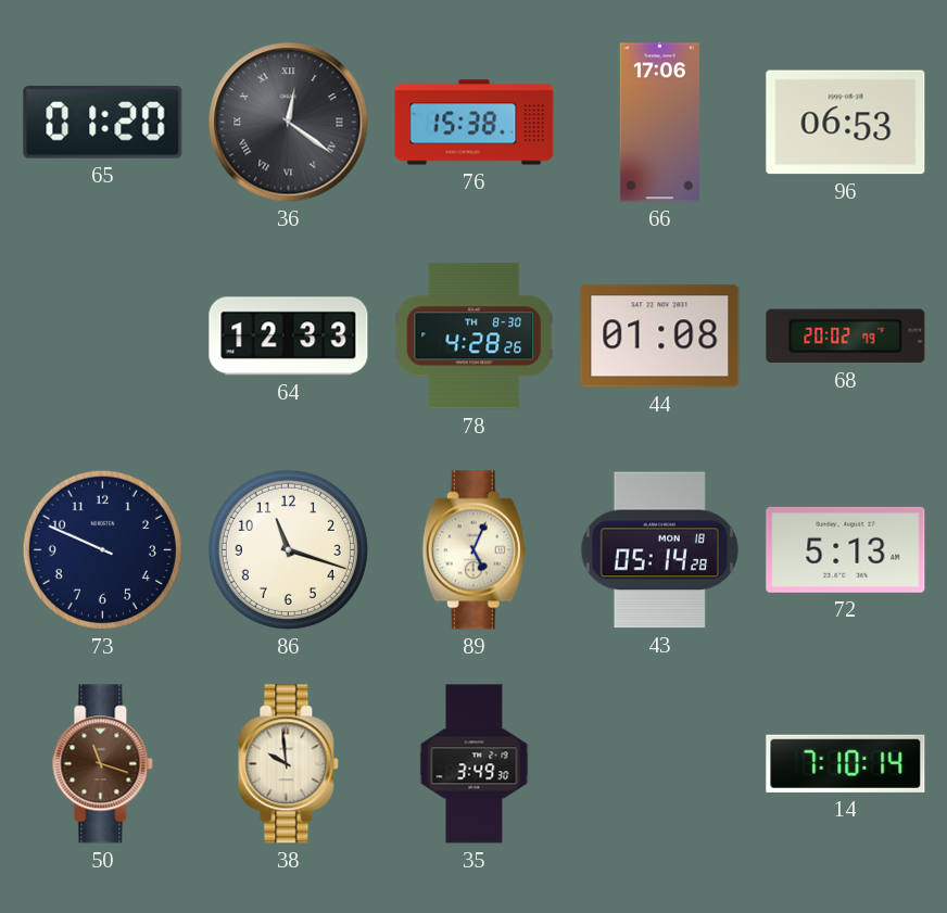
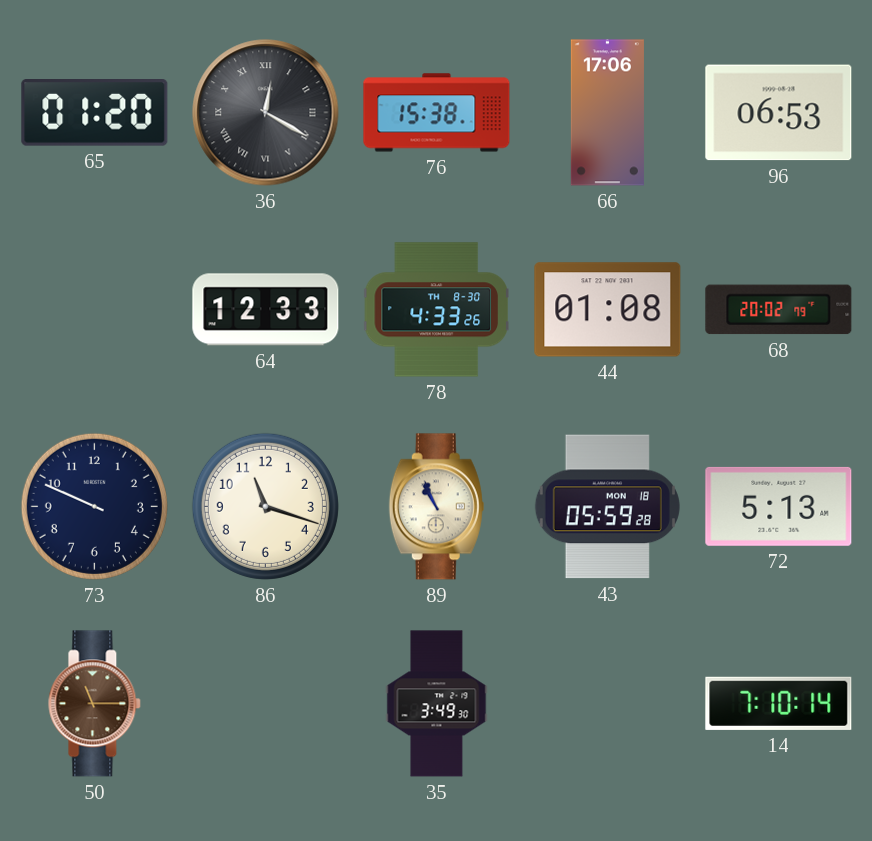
36: 12:21 -> 12:20
78: 4:28 -> 4:33
89: 5:04 -> 10:56
43: 05:14 -> 05:59
50: 11:18 -> 11:15
38: 9:59 -> none
